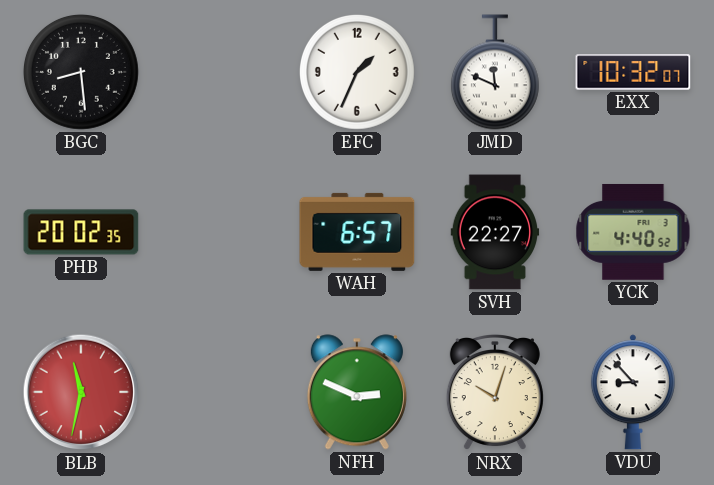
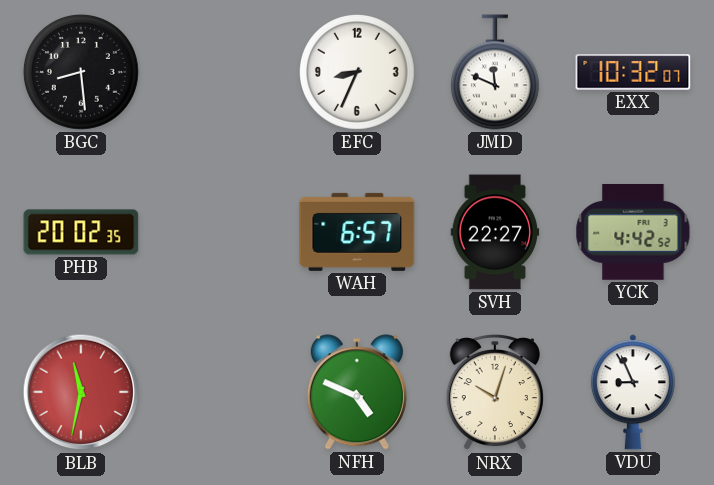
EFC: 1:34 -> 8:34
YCK: 4:40 -> 4:42
NFH: 2:49 -> 4:49
VDU: 8:53 -> 8:56
